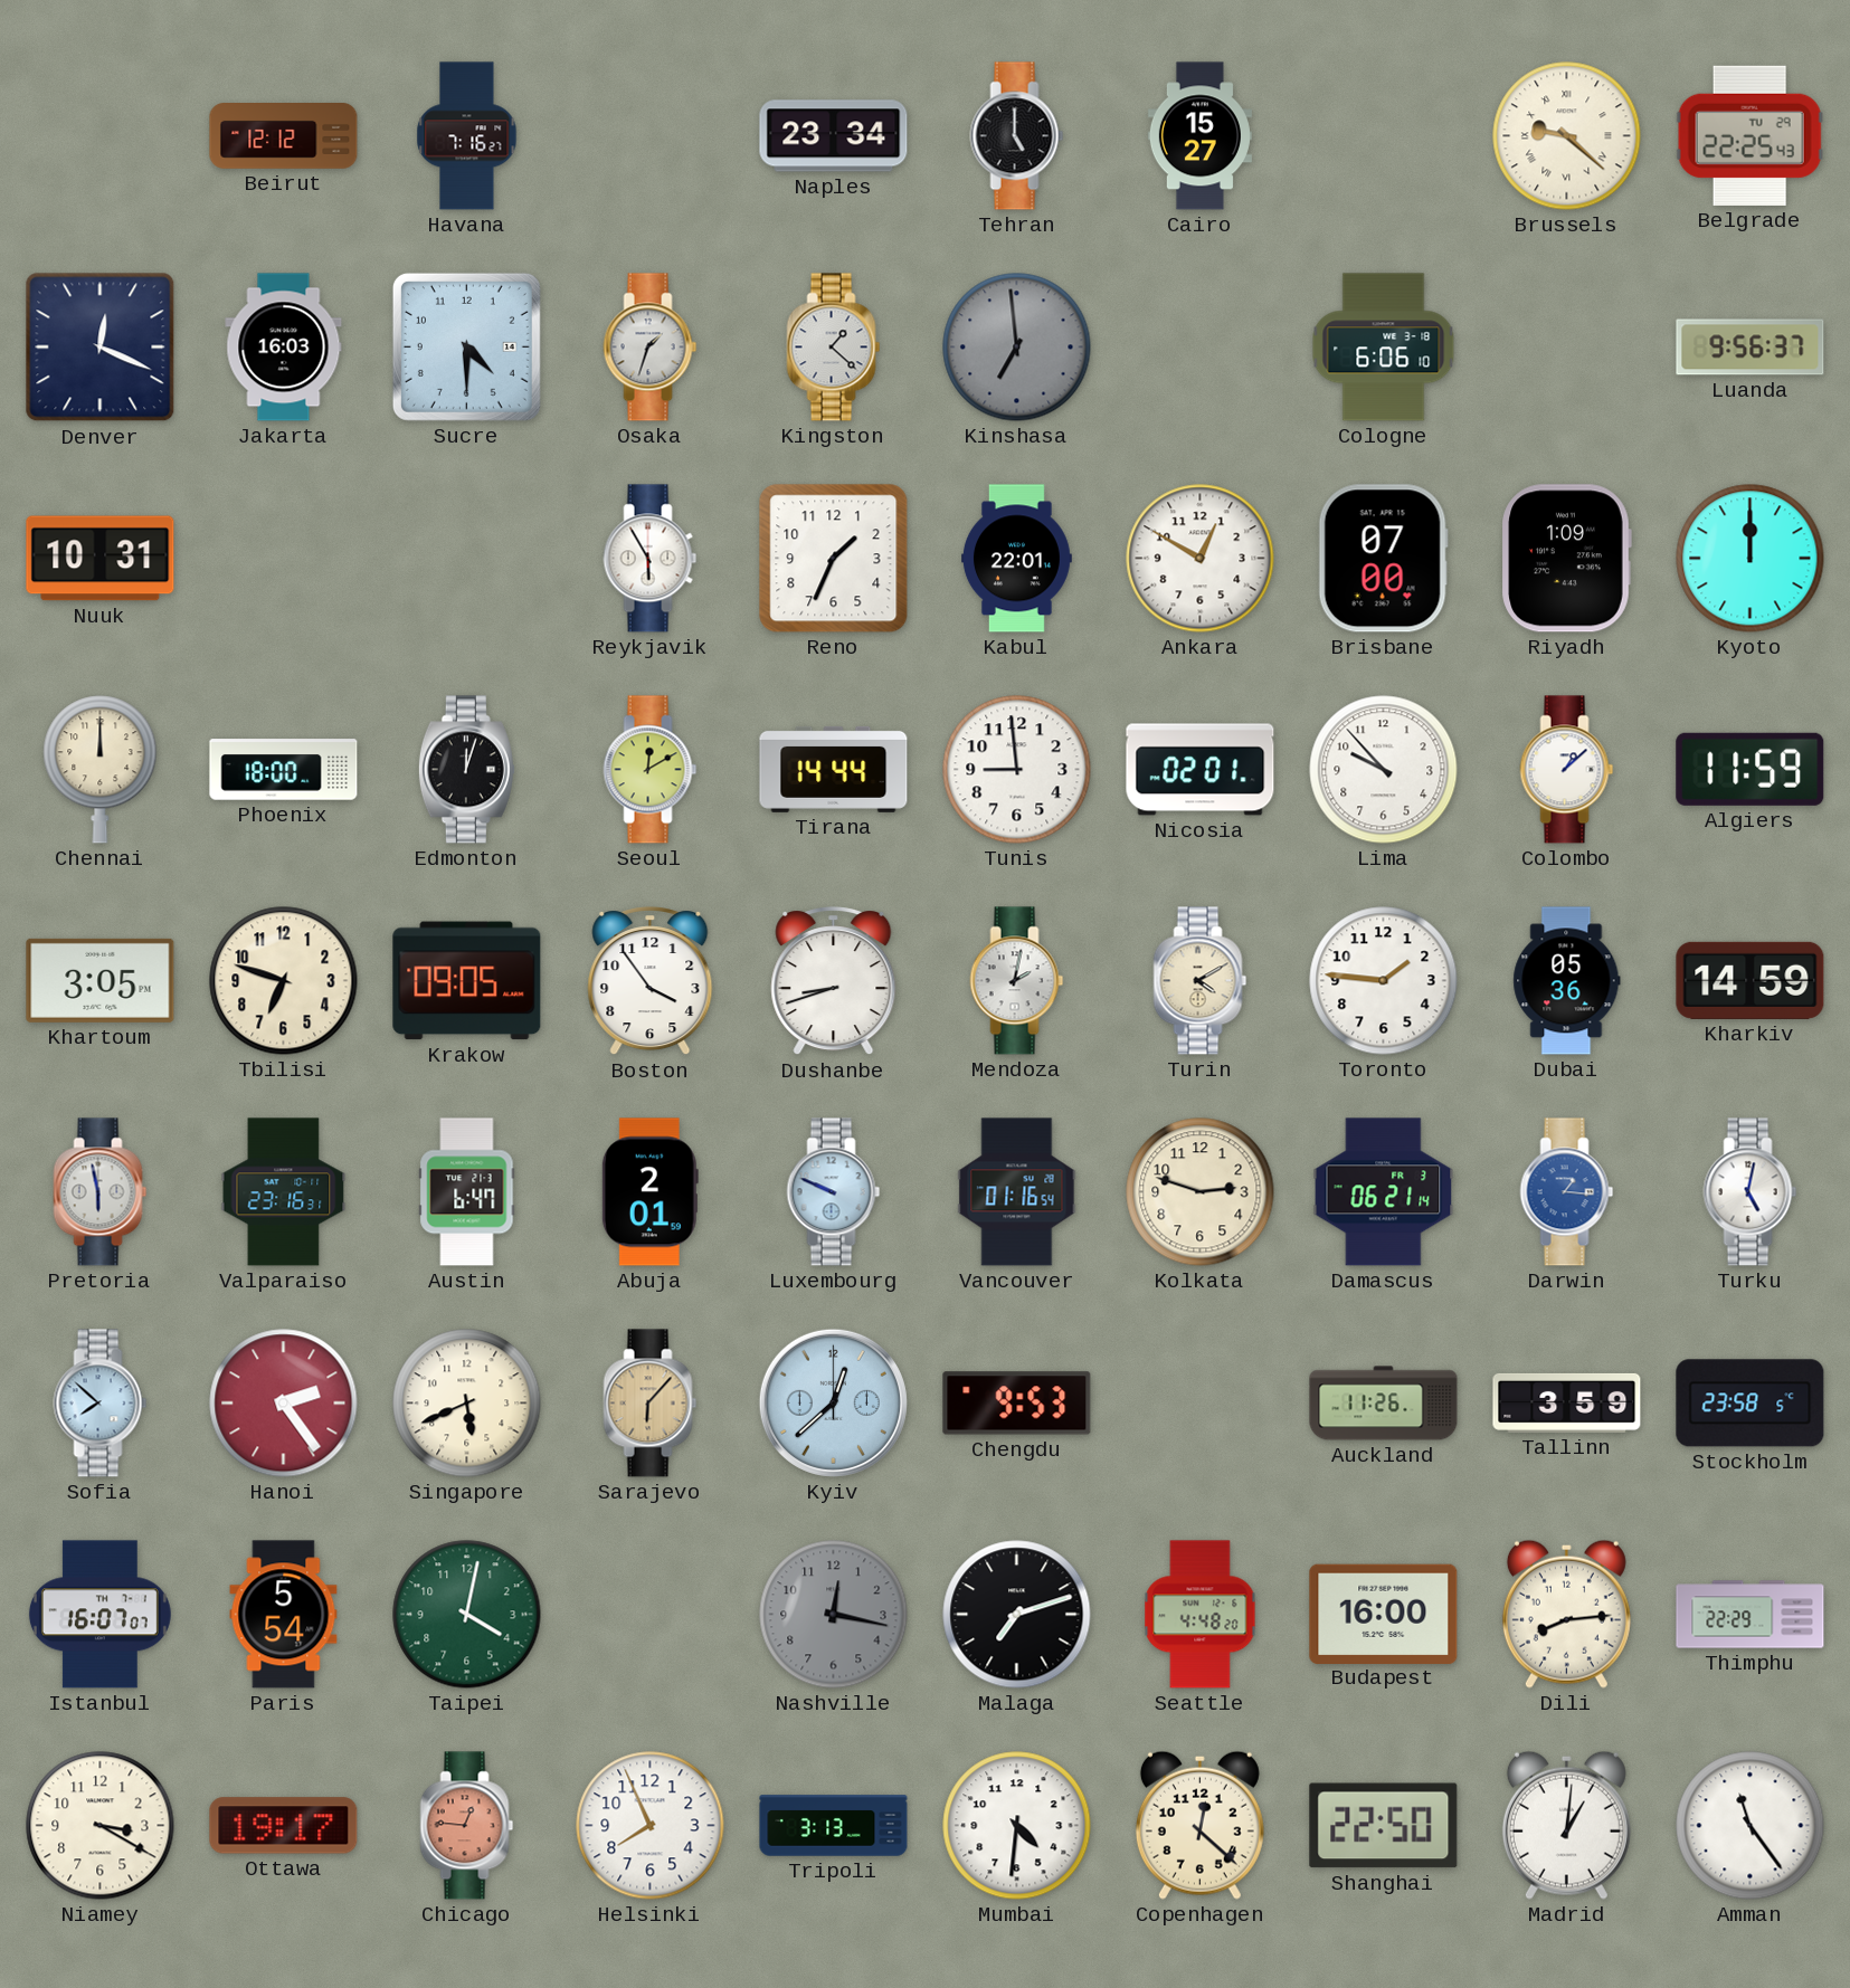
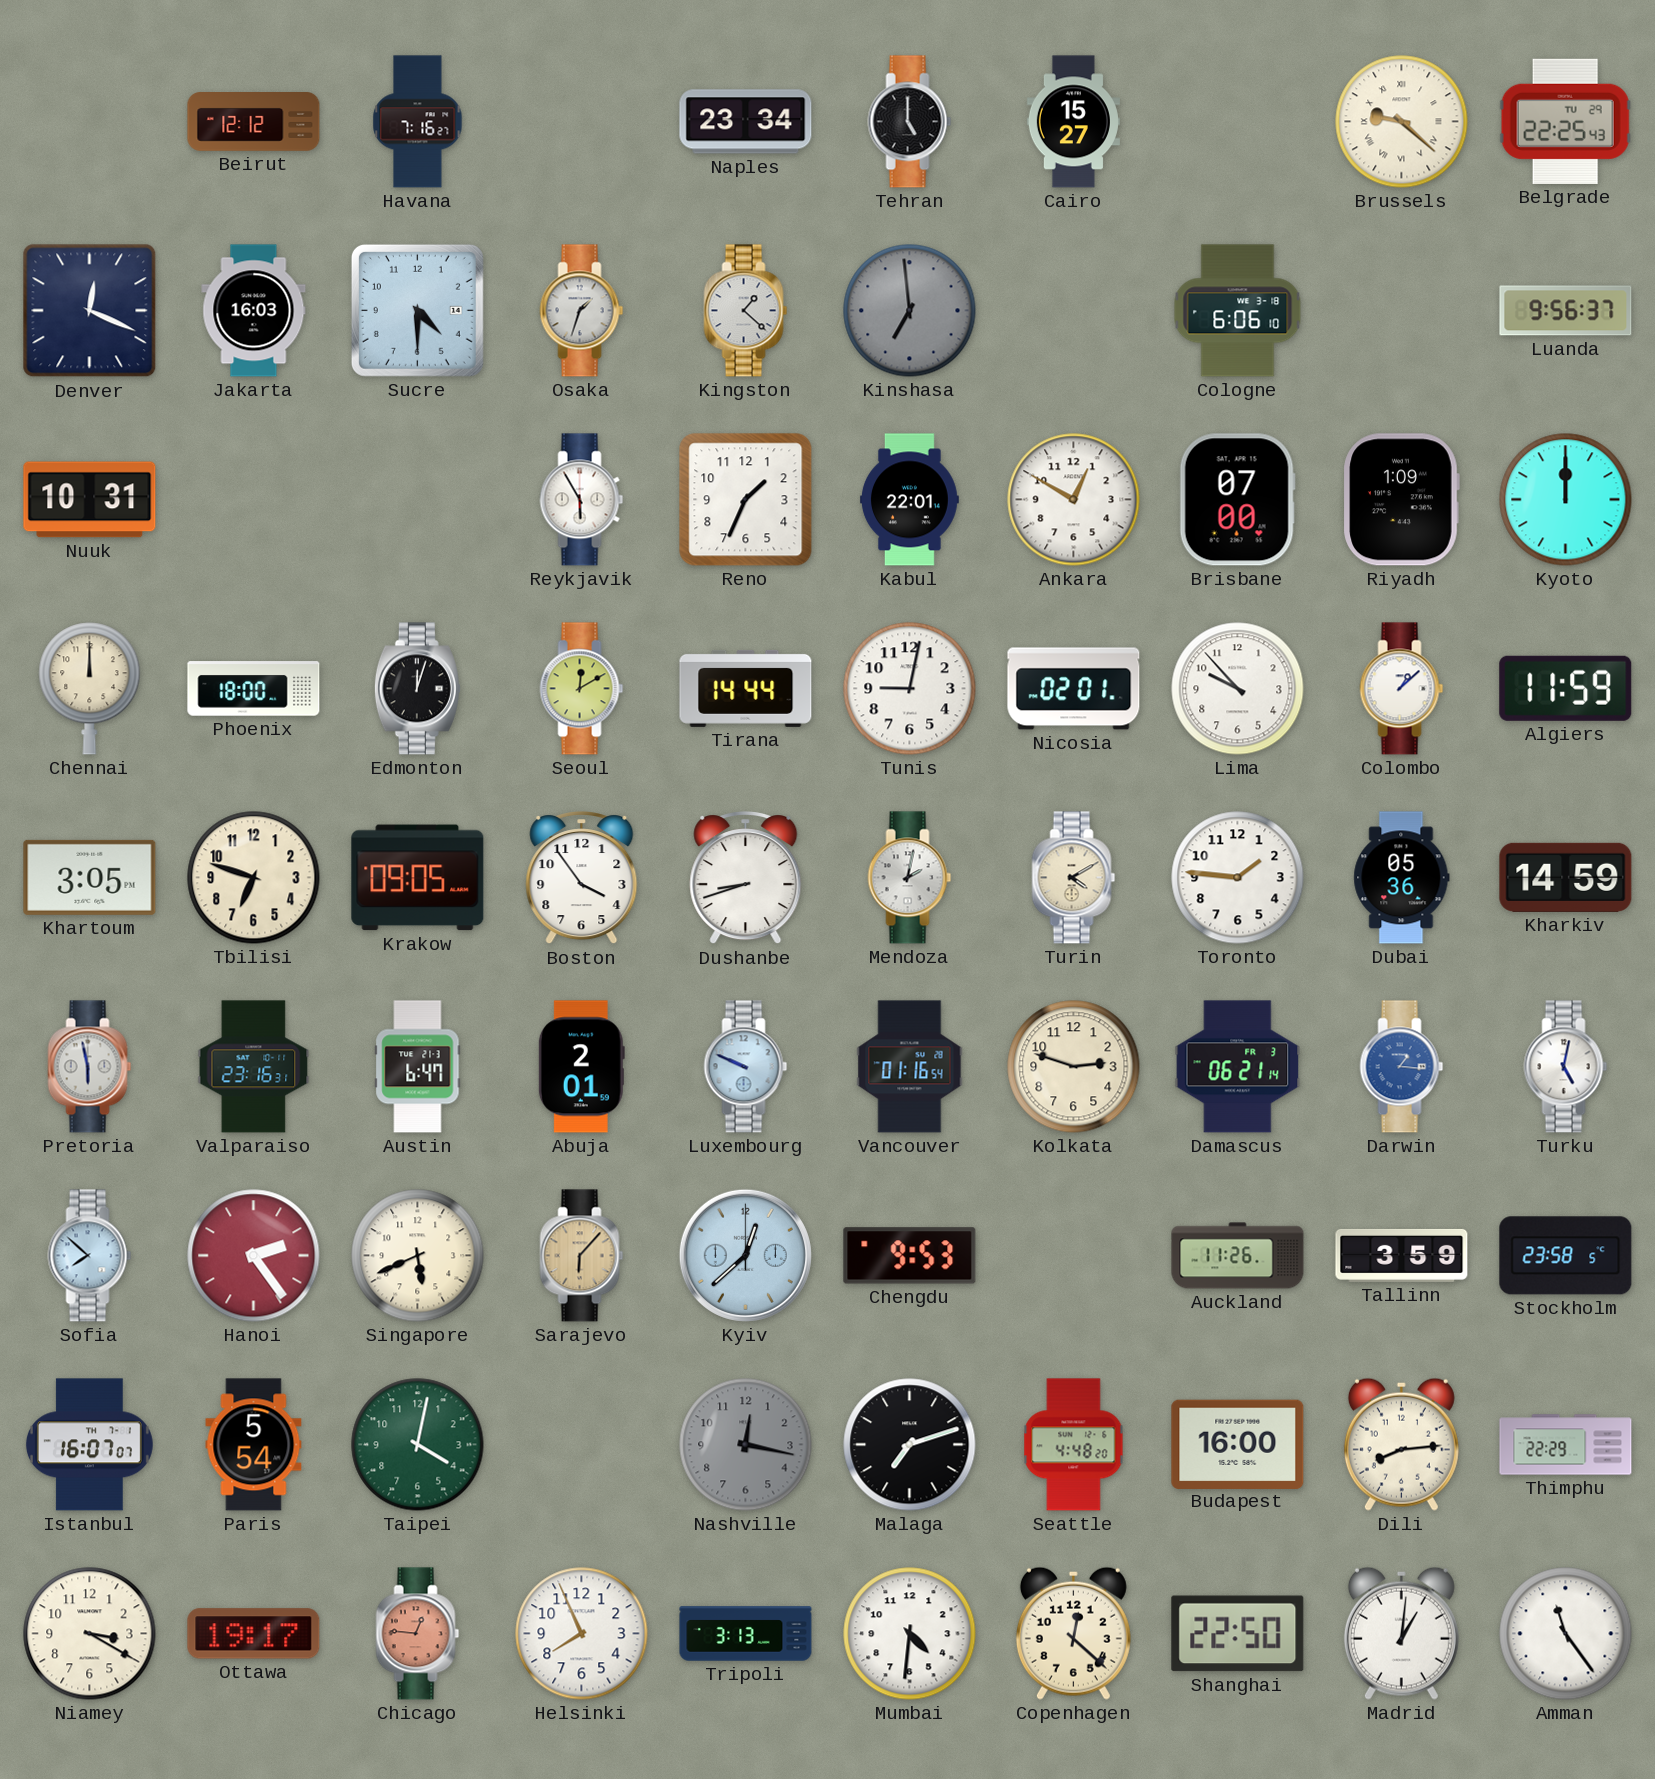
Tunis: 8:59 -> 9:02
